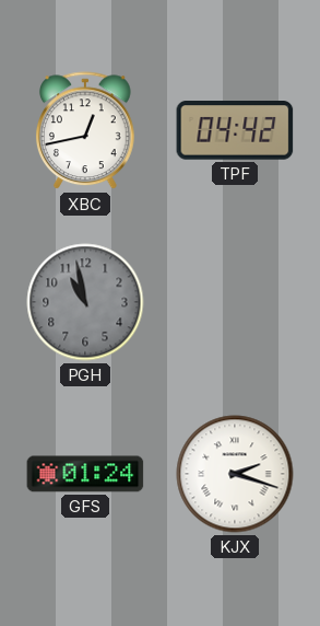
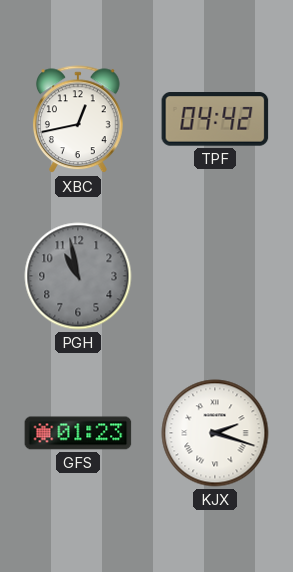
GFS: 01:24 -> 01:23
